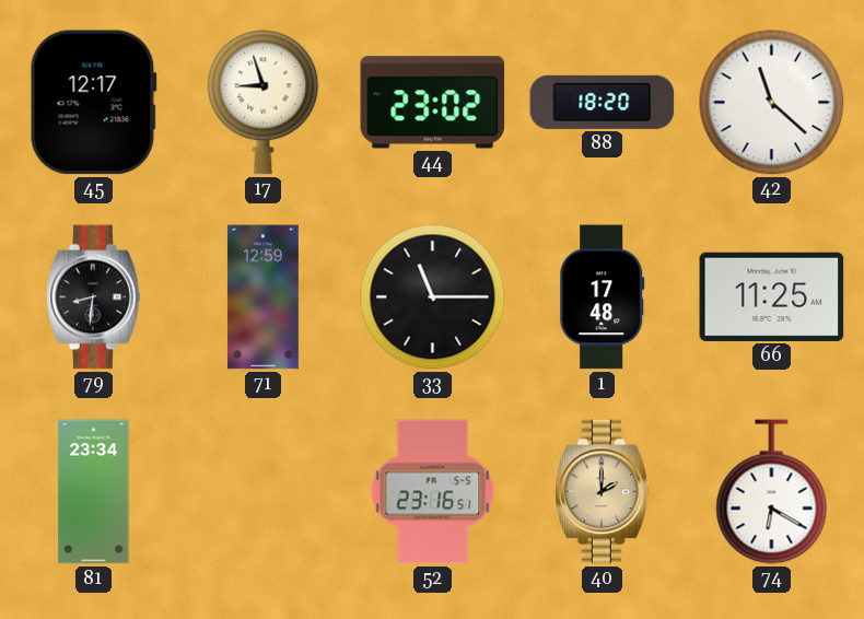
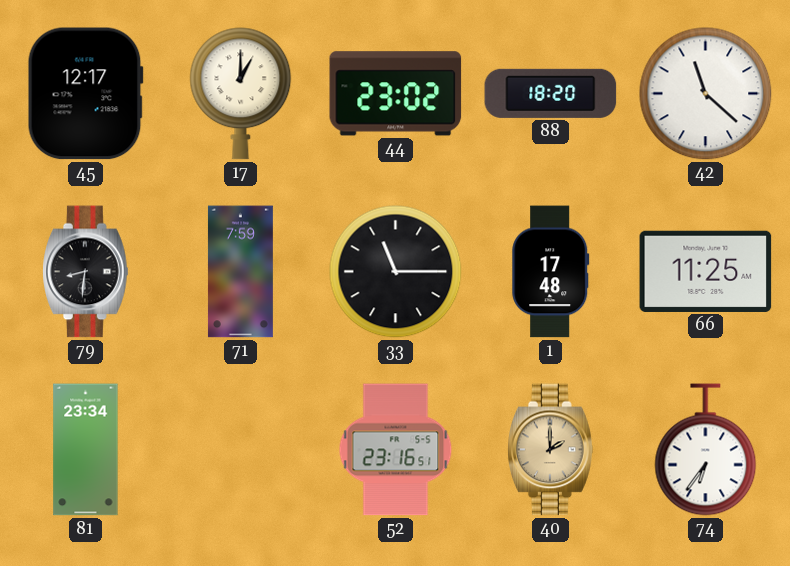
17: 8:57 -> 1:00
71: 12:59 -> 7:59
74: 6:20 -> 6:36
